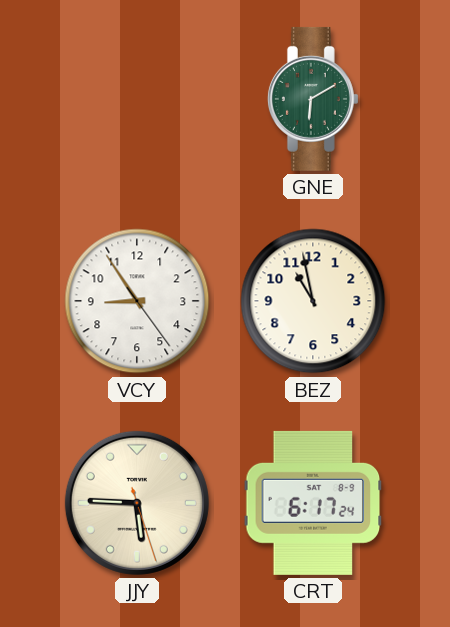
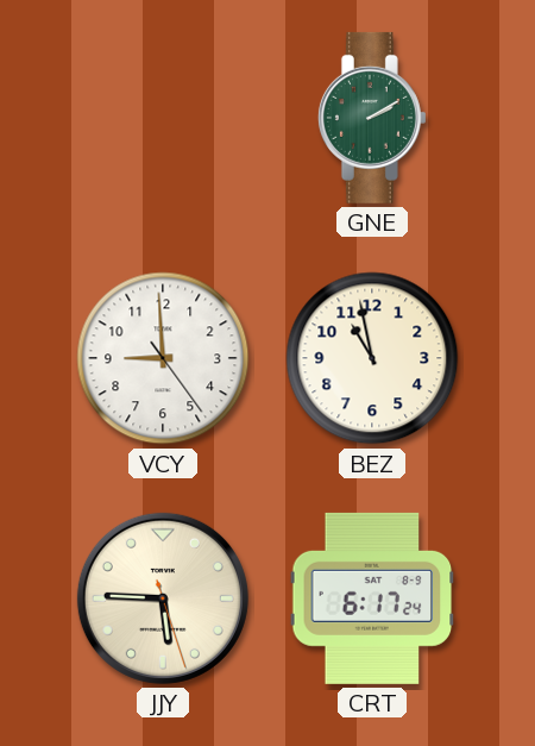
GNE: 6:10 -> 2:10
VCY: 8:54 -> 8:59
